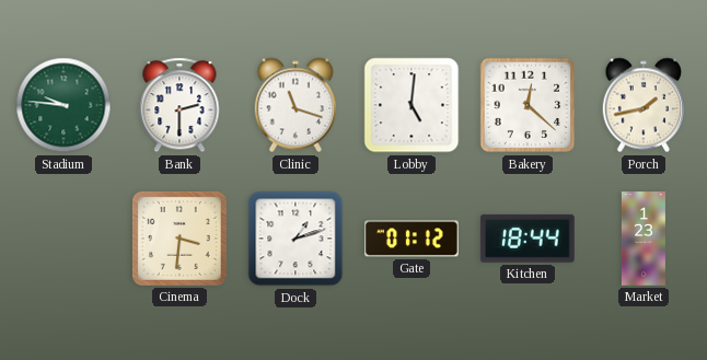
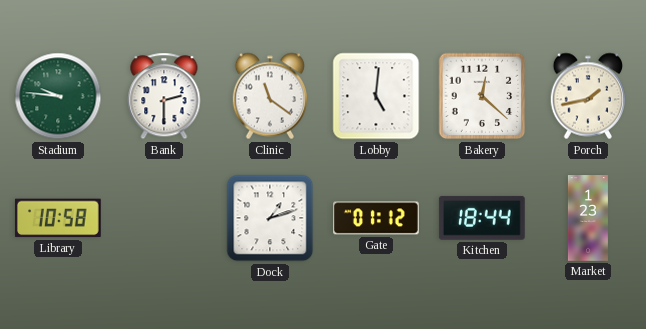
Clinic: 11:18 -> 11:21
Library: none -> 10:58
Cinema: 3:31 -> none
